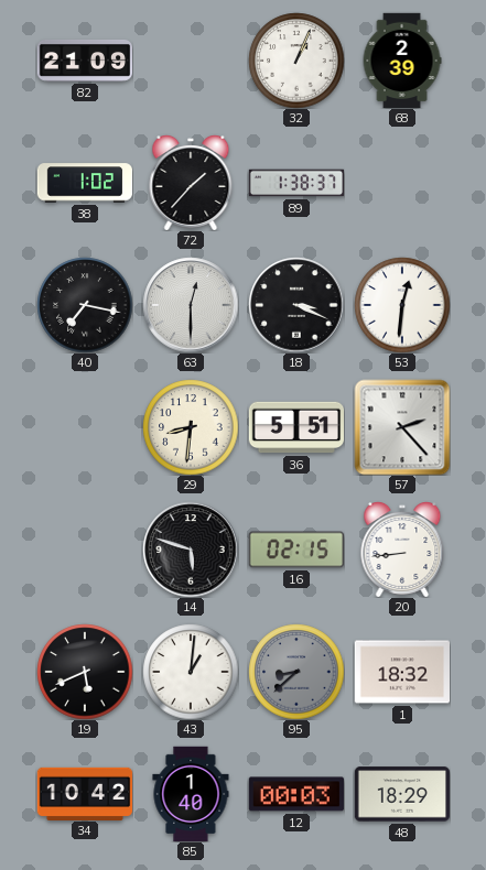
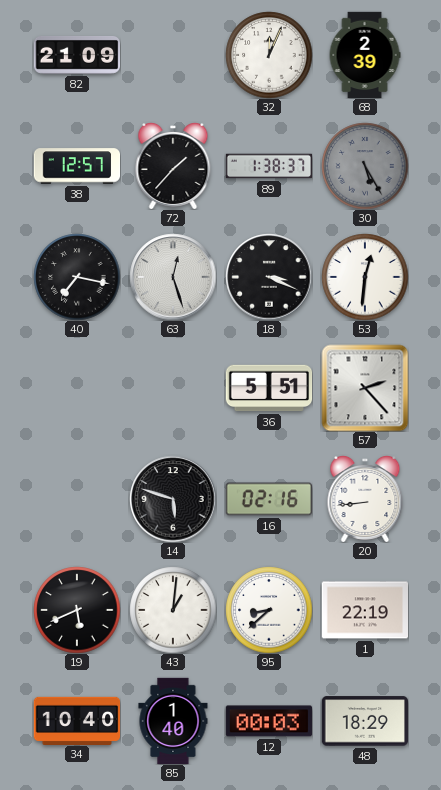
32: 1:04 -> 12:04
38: 1:02 -> 12:57
30: none -> 5:25
63: 12:30 -> 12:27
29: 8:31 -> none
16: 02:15 -> 02:16
95 dial: grey -> white
1: 18:32 -> 22:19
34: 10:42 -> 10:40
